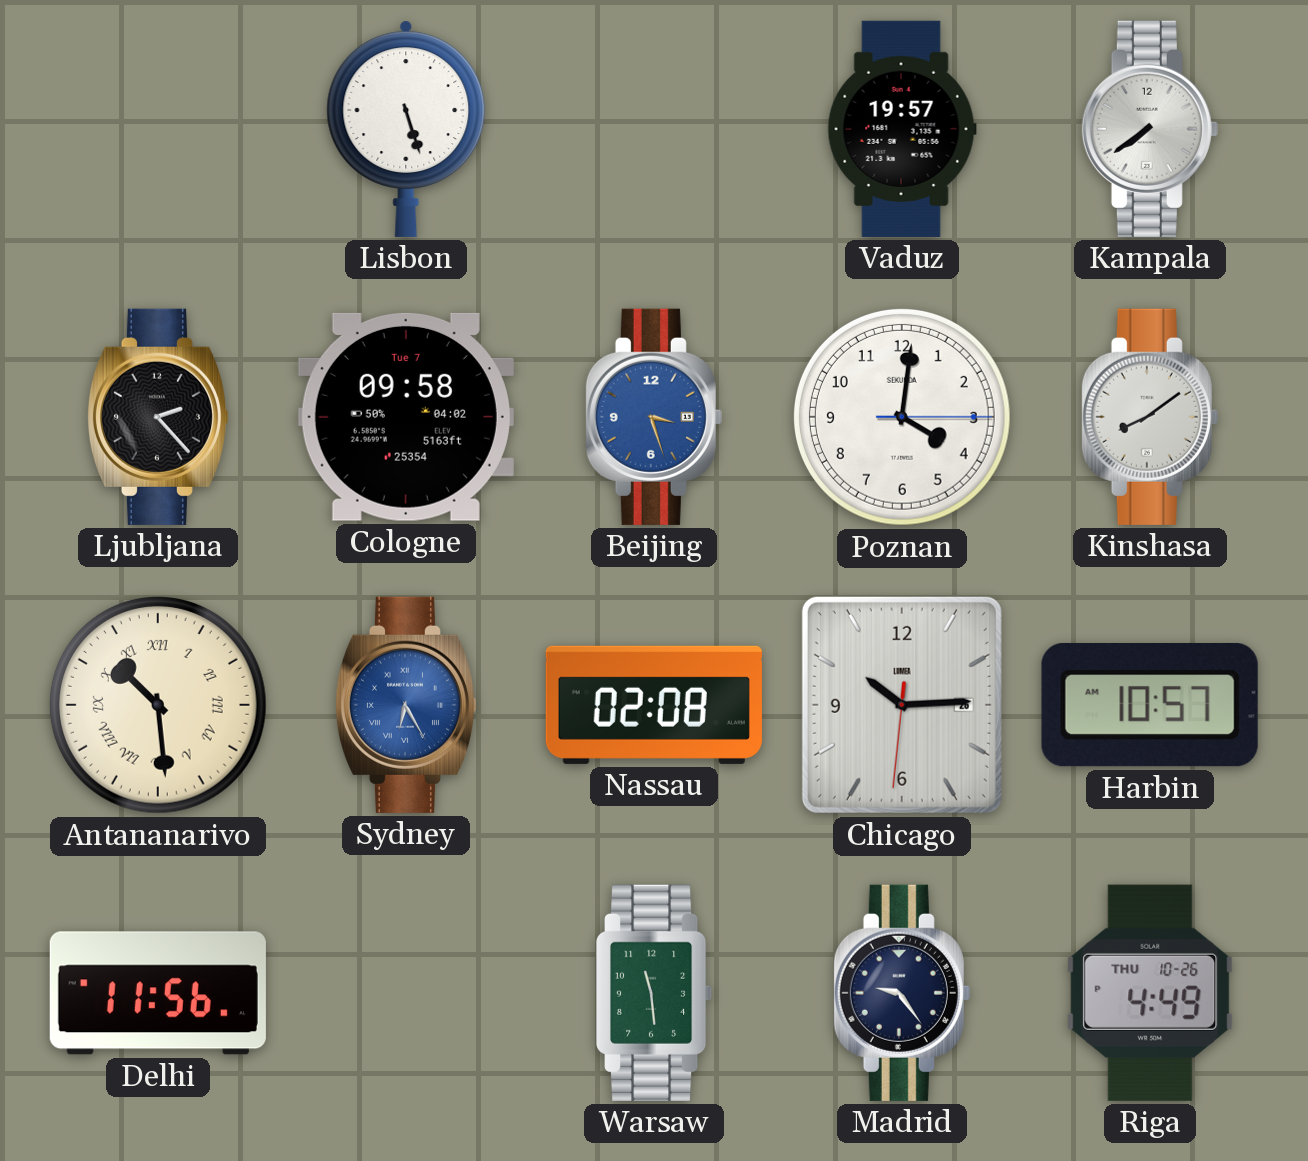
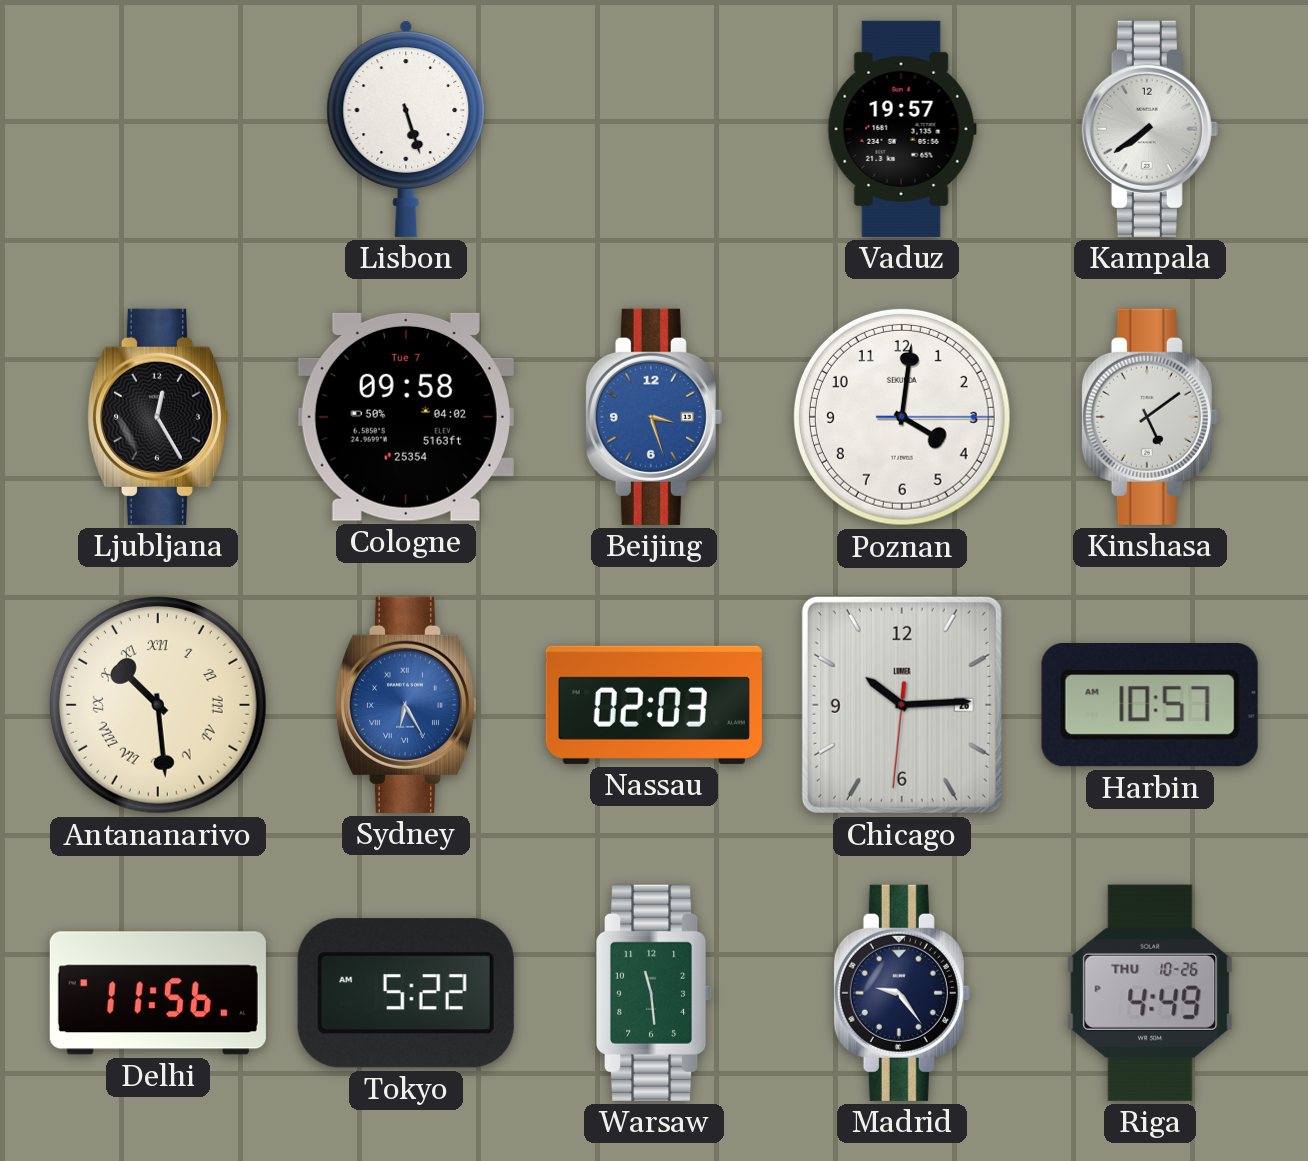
Ljubljana: 2:23 -> 12:25
Kinshasa: 8:09 -> 5:09
Nassau: 02:08 -> 02:03
Tokyo: none -> 5:22
